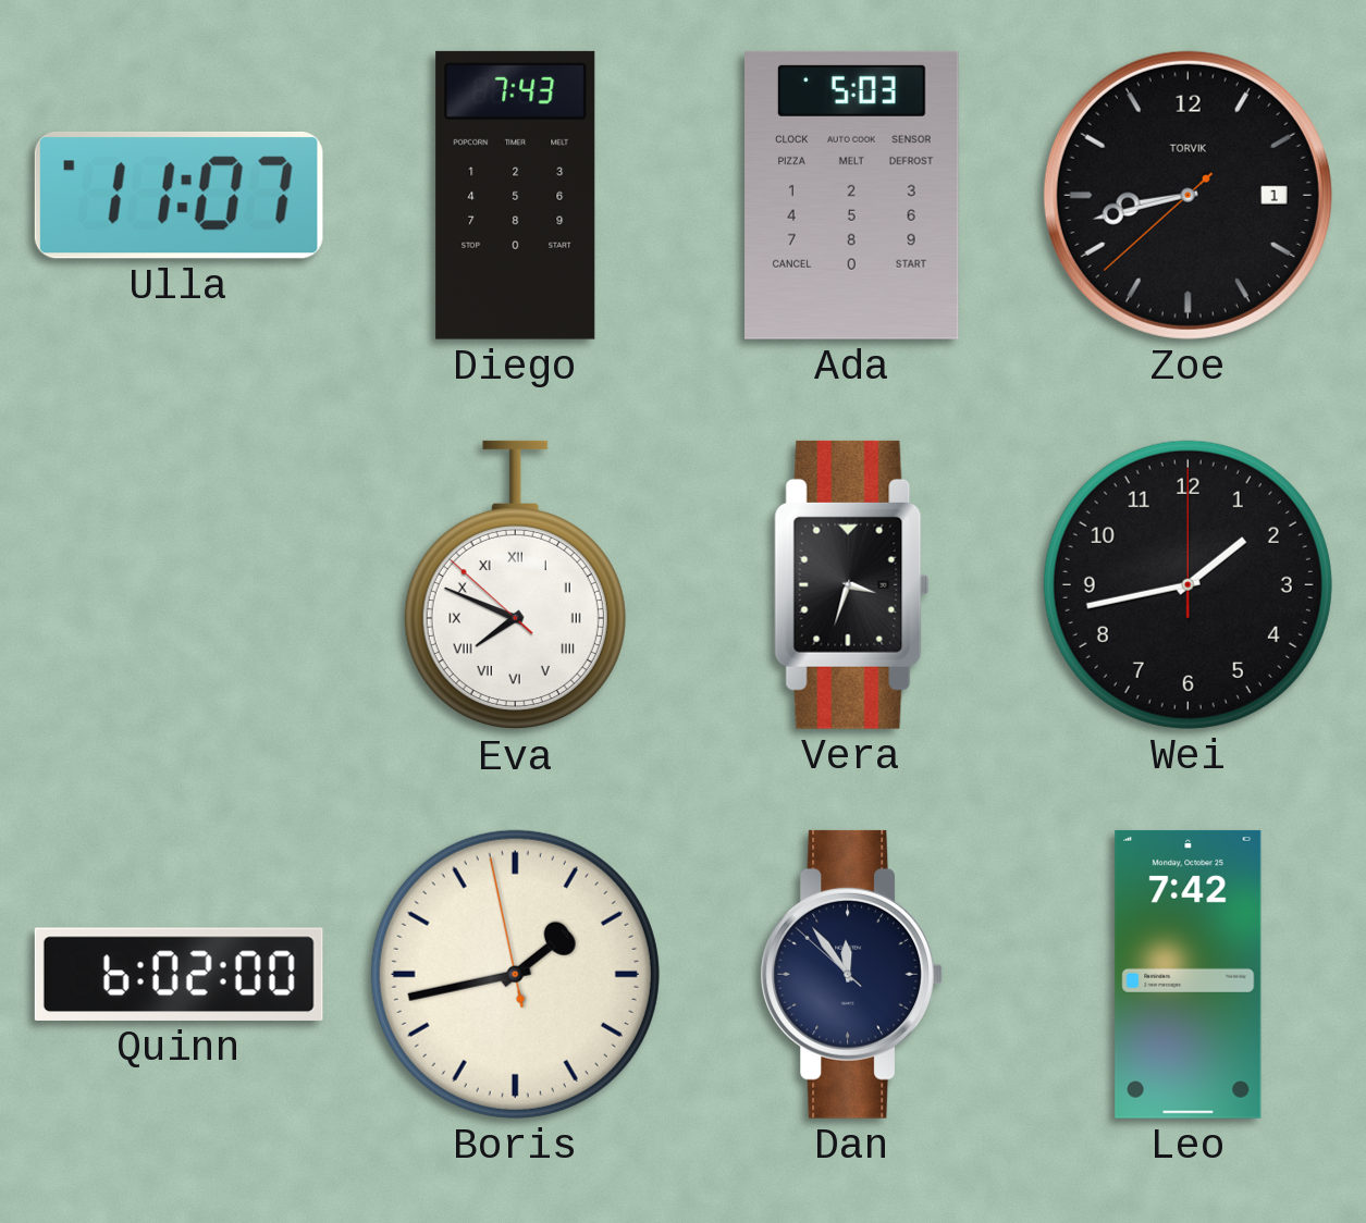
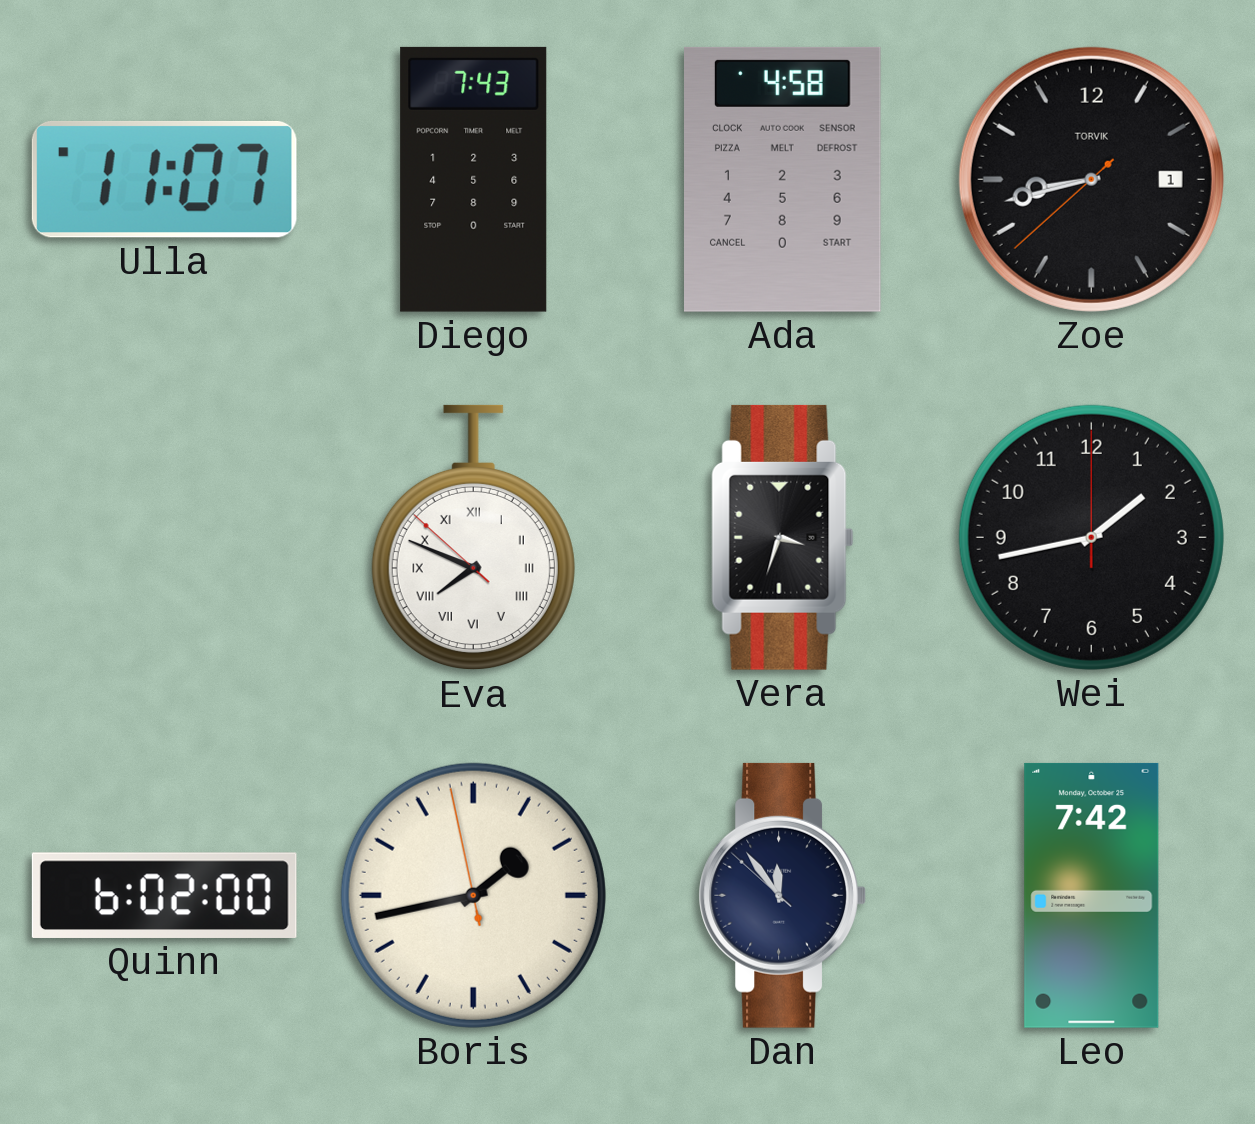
Ada: 5:03 -> 4:58
